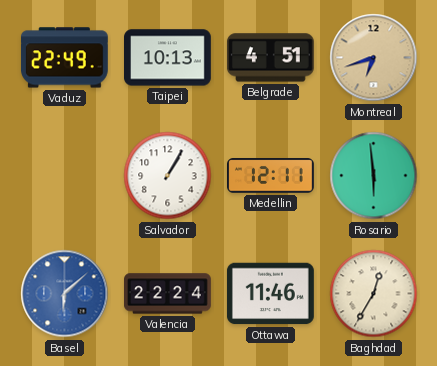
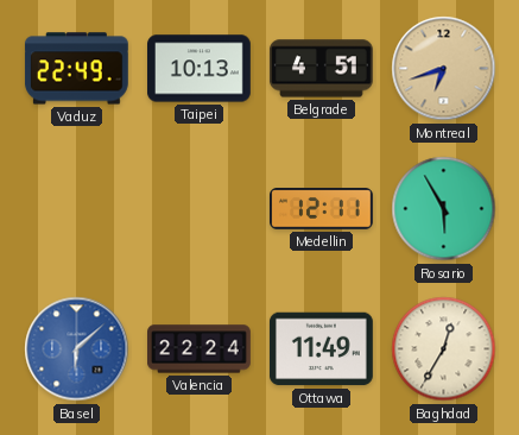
Salvador: 1:05 -> none
Rosario: 5:59 -> 5:55
Ottawa: 11:46 -> 11:49
